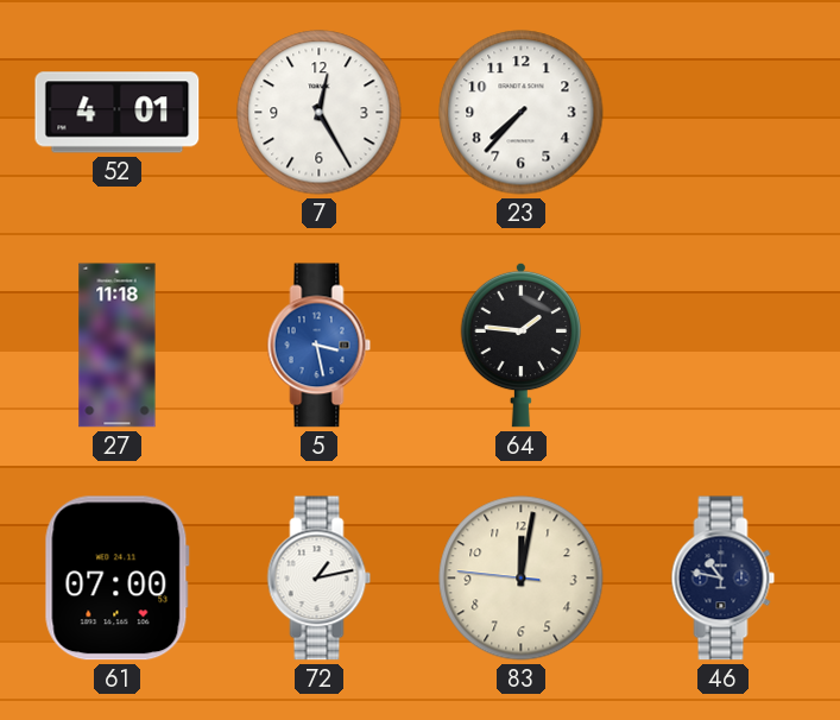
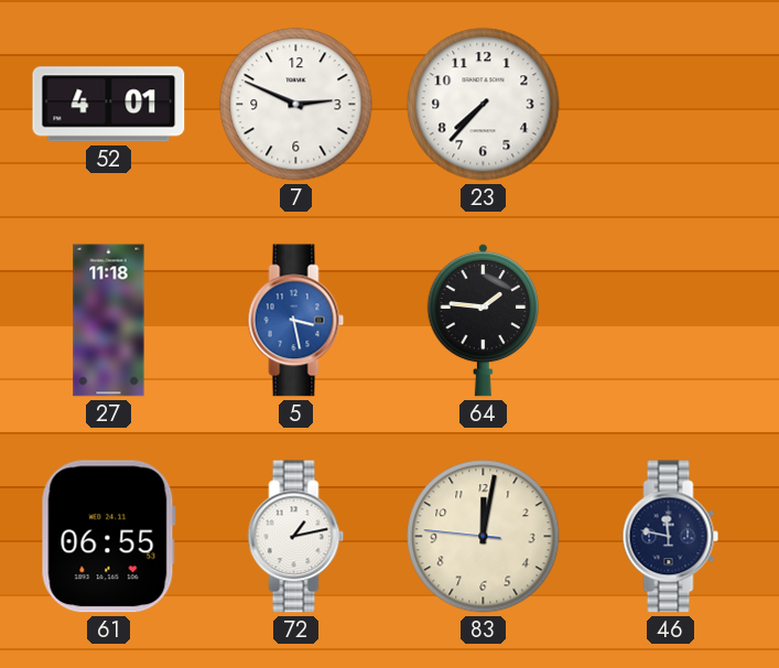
7: 12:25 -> 2:49
61: 07:00 -> 06:55
46: 10:47 -> 11:47
